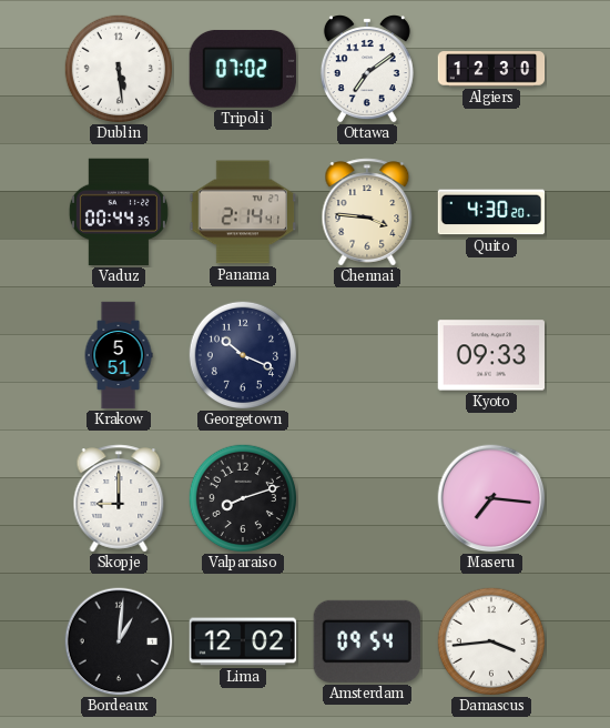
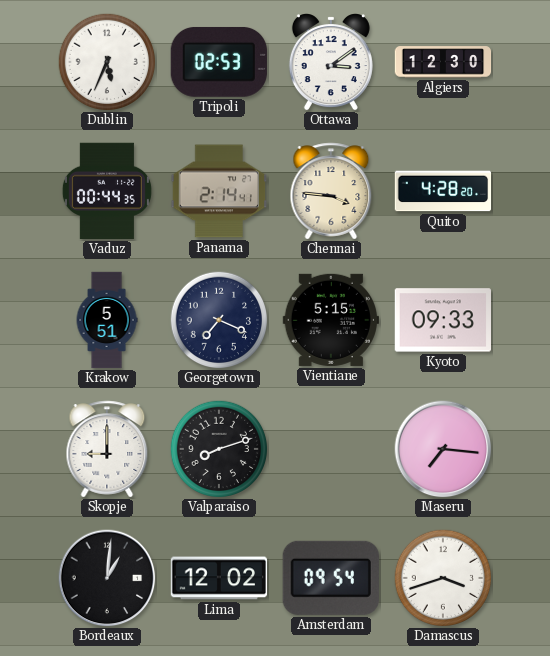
Dublin: 5:29 -> 5:34
Tripoli: 07:02 -> 02:53
Ottawa: 7:09 -> 3:09
Quito: 4:30 -> 4:28
Georgetown: 10:19 -> 7:19
Vientiane: none -> 5:15
Damascus: 3:44 -> 3:42
